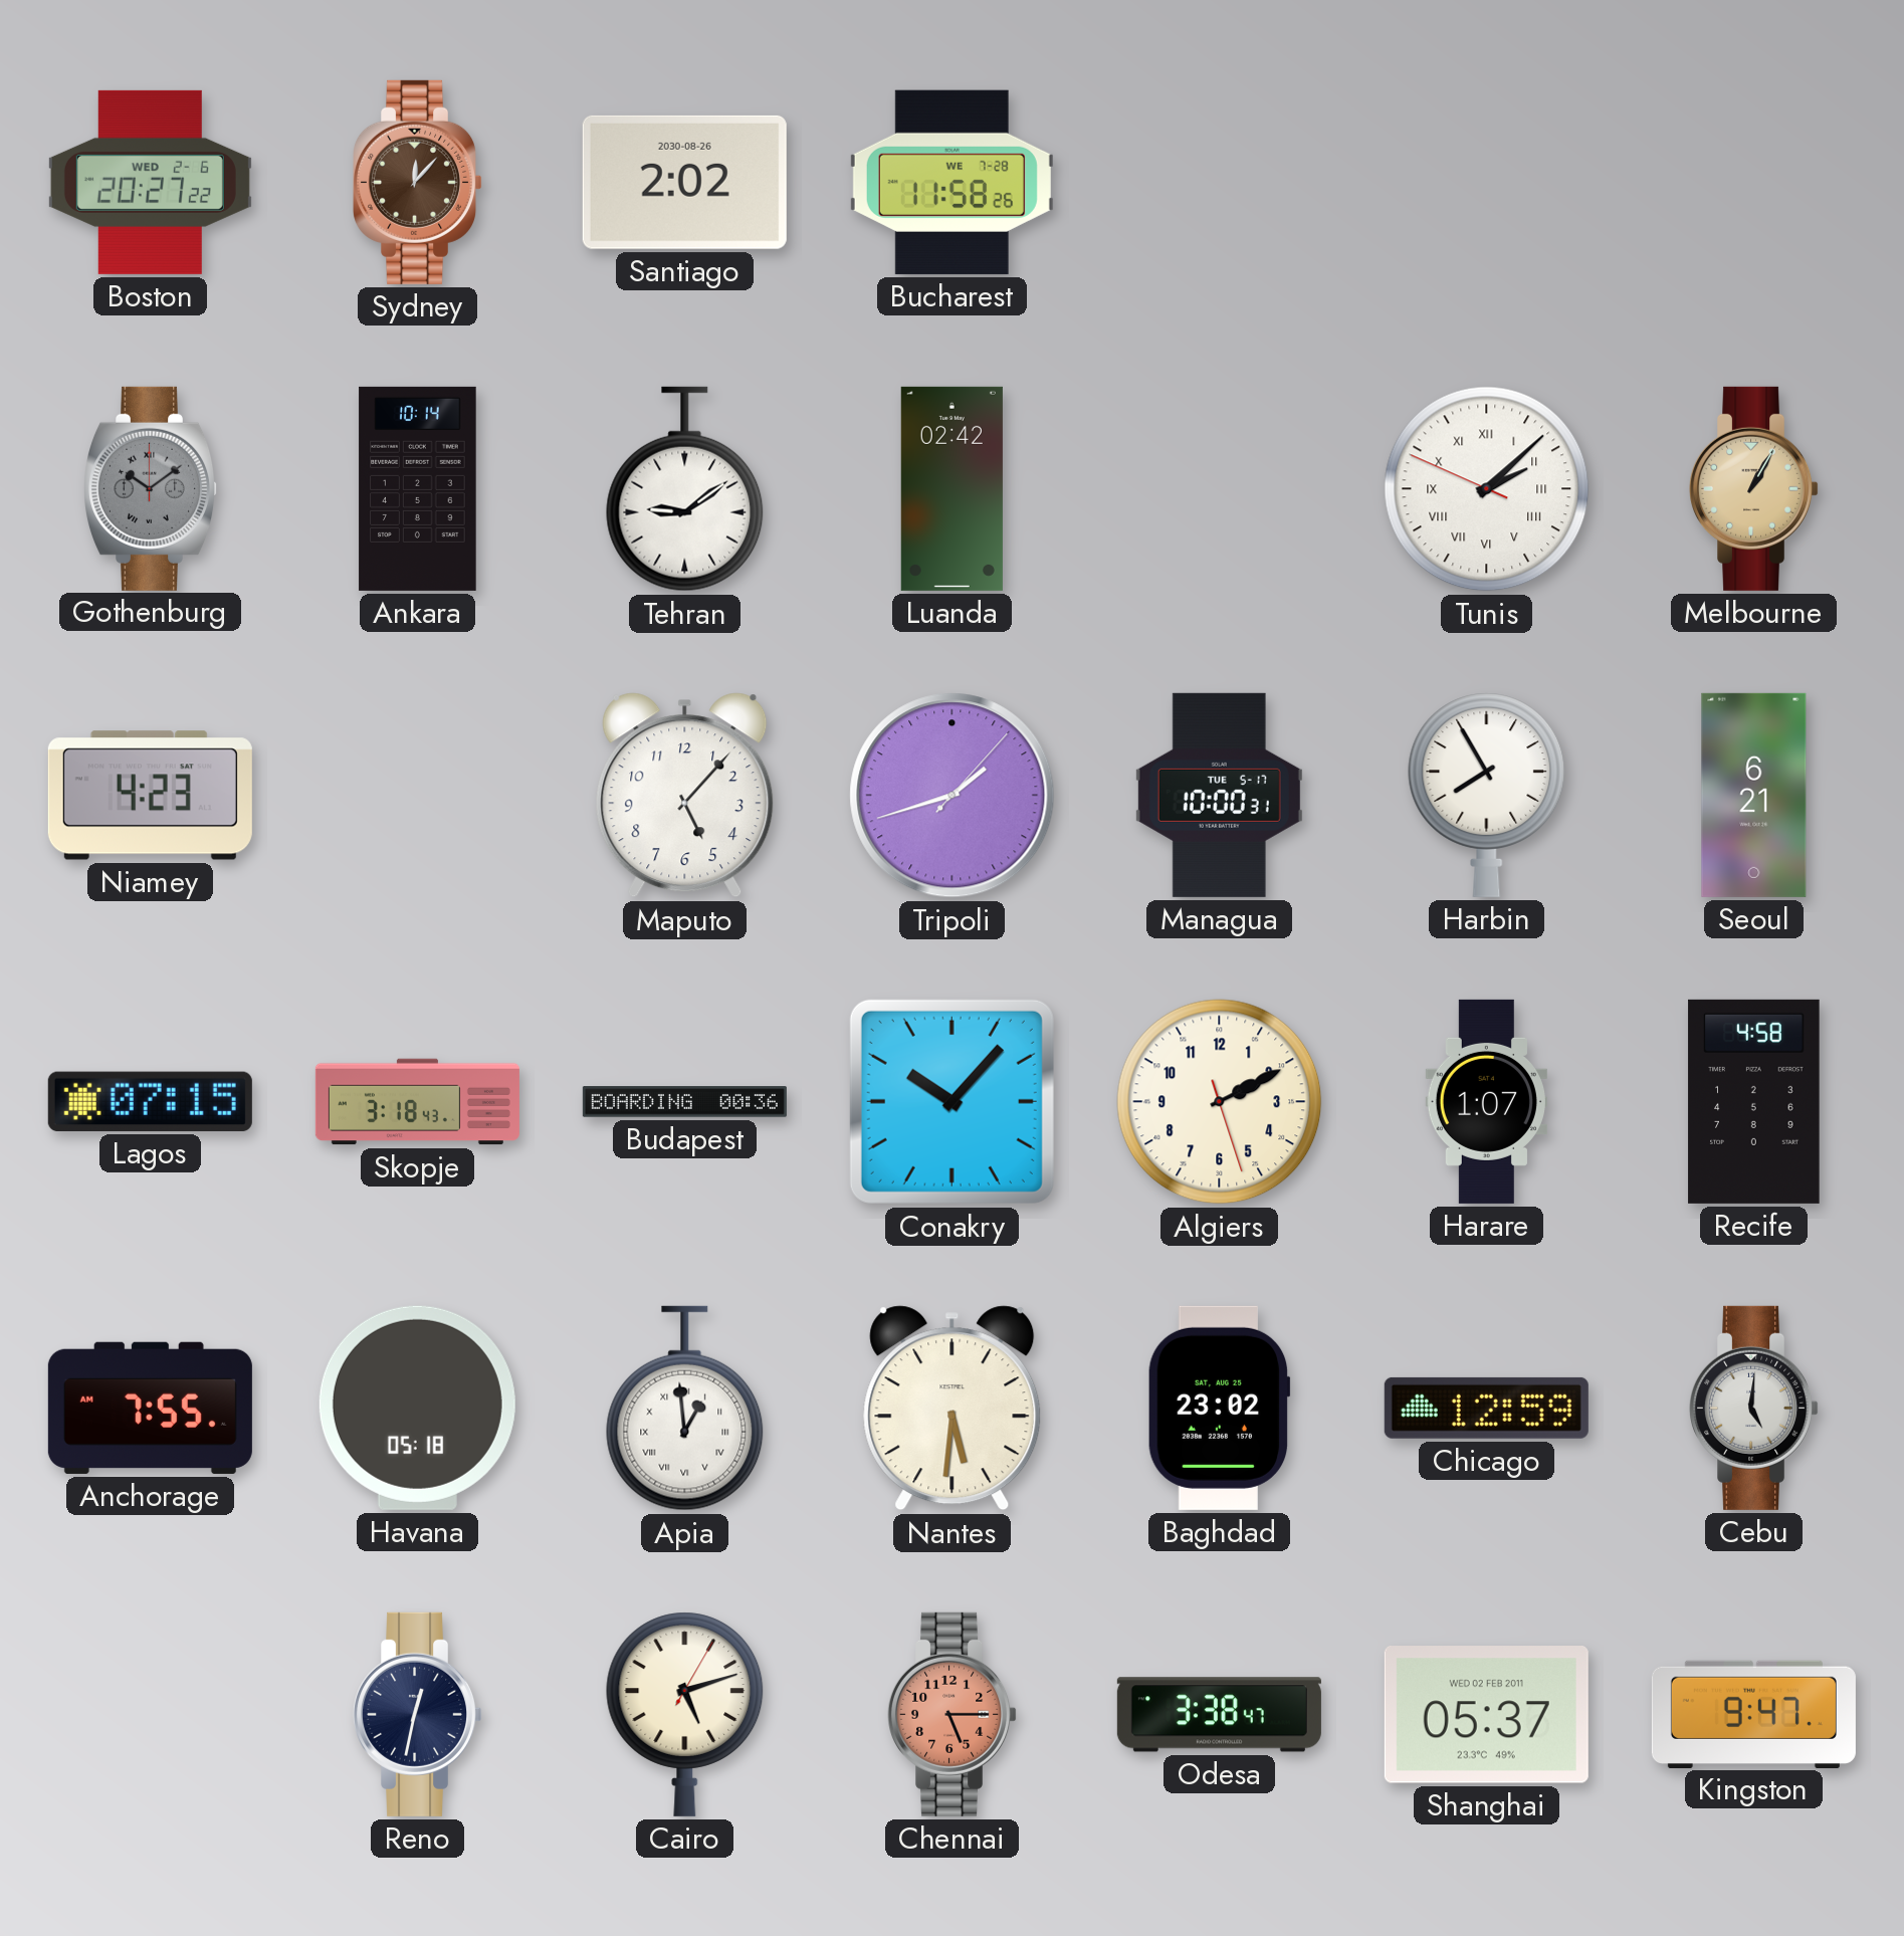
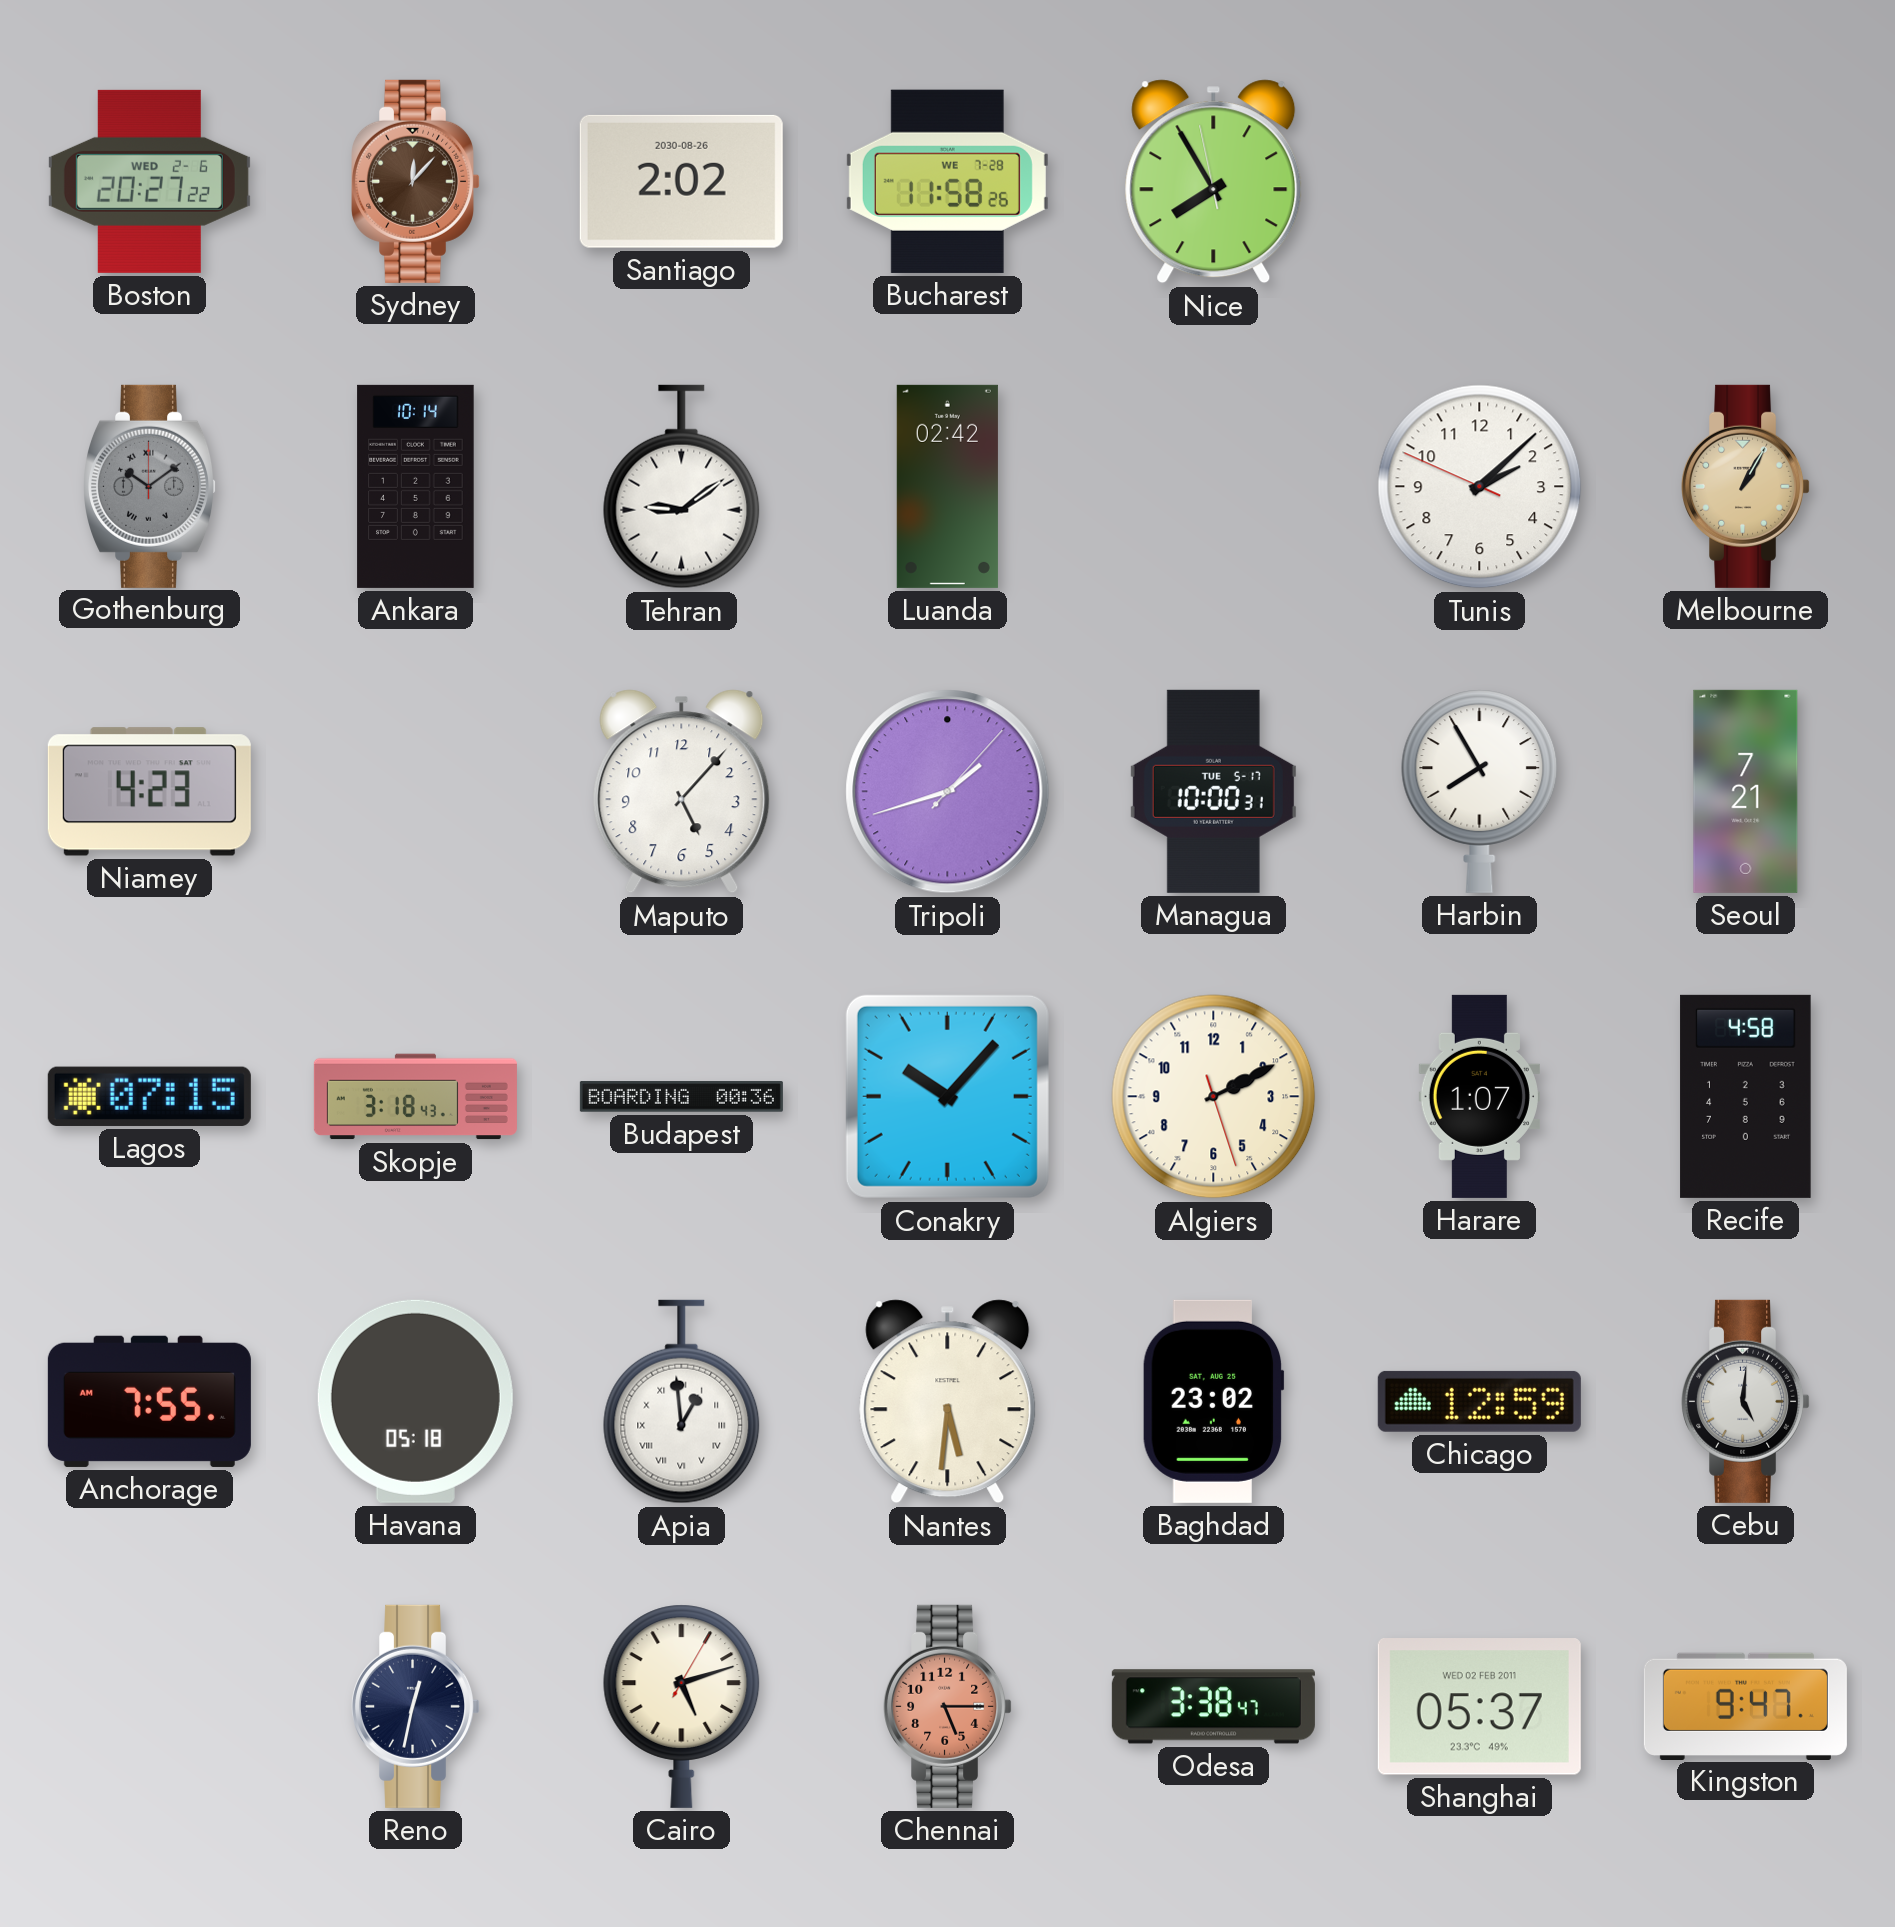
Nice: none -> 7:54
Tunis numerals: Roman -> Arabic
Seoul: 6:21 -> 7:21
